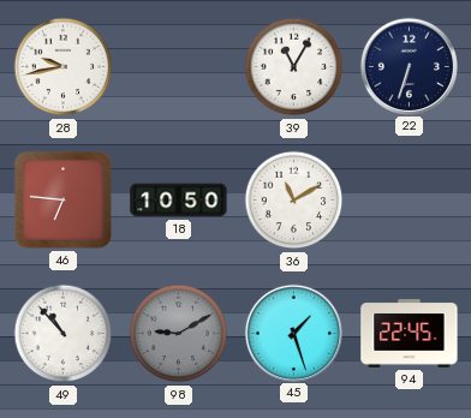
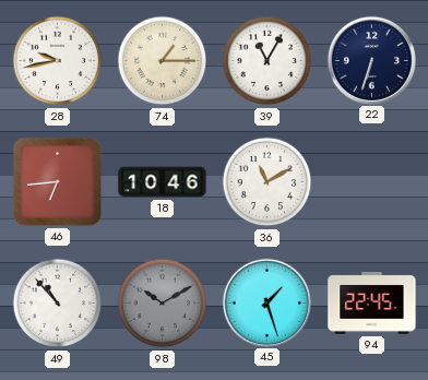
74: none -> 1:15
46: 6:46 -> 6:44
18: 10:50 -> 10:46
98: 9:10 -> 10:10
